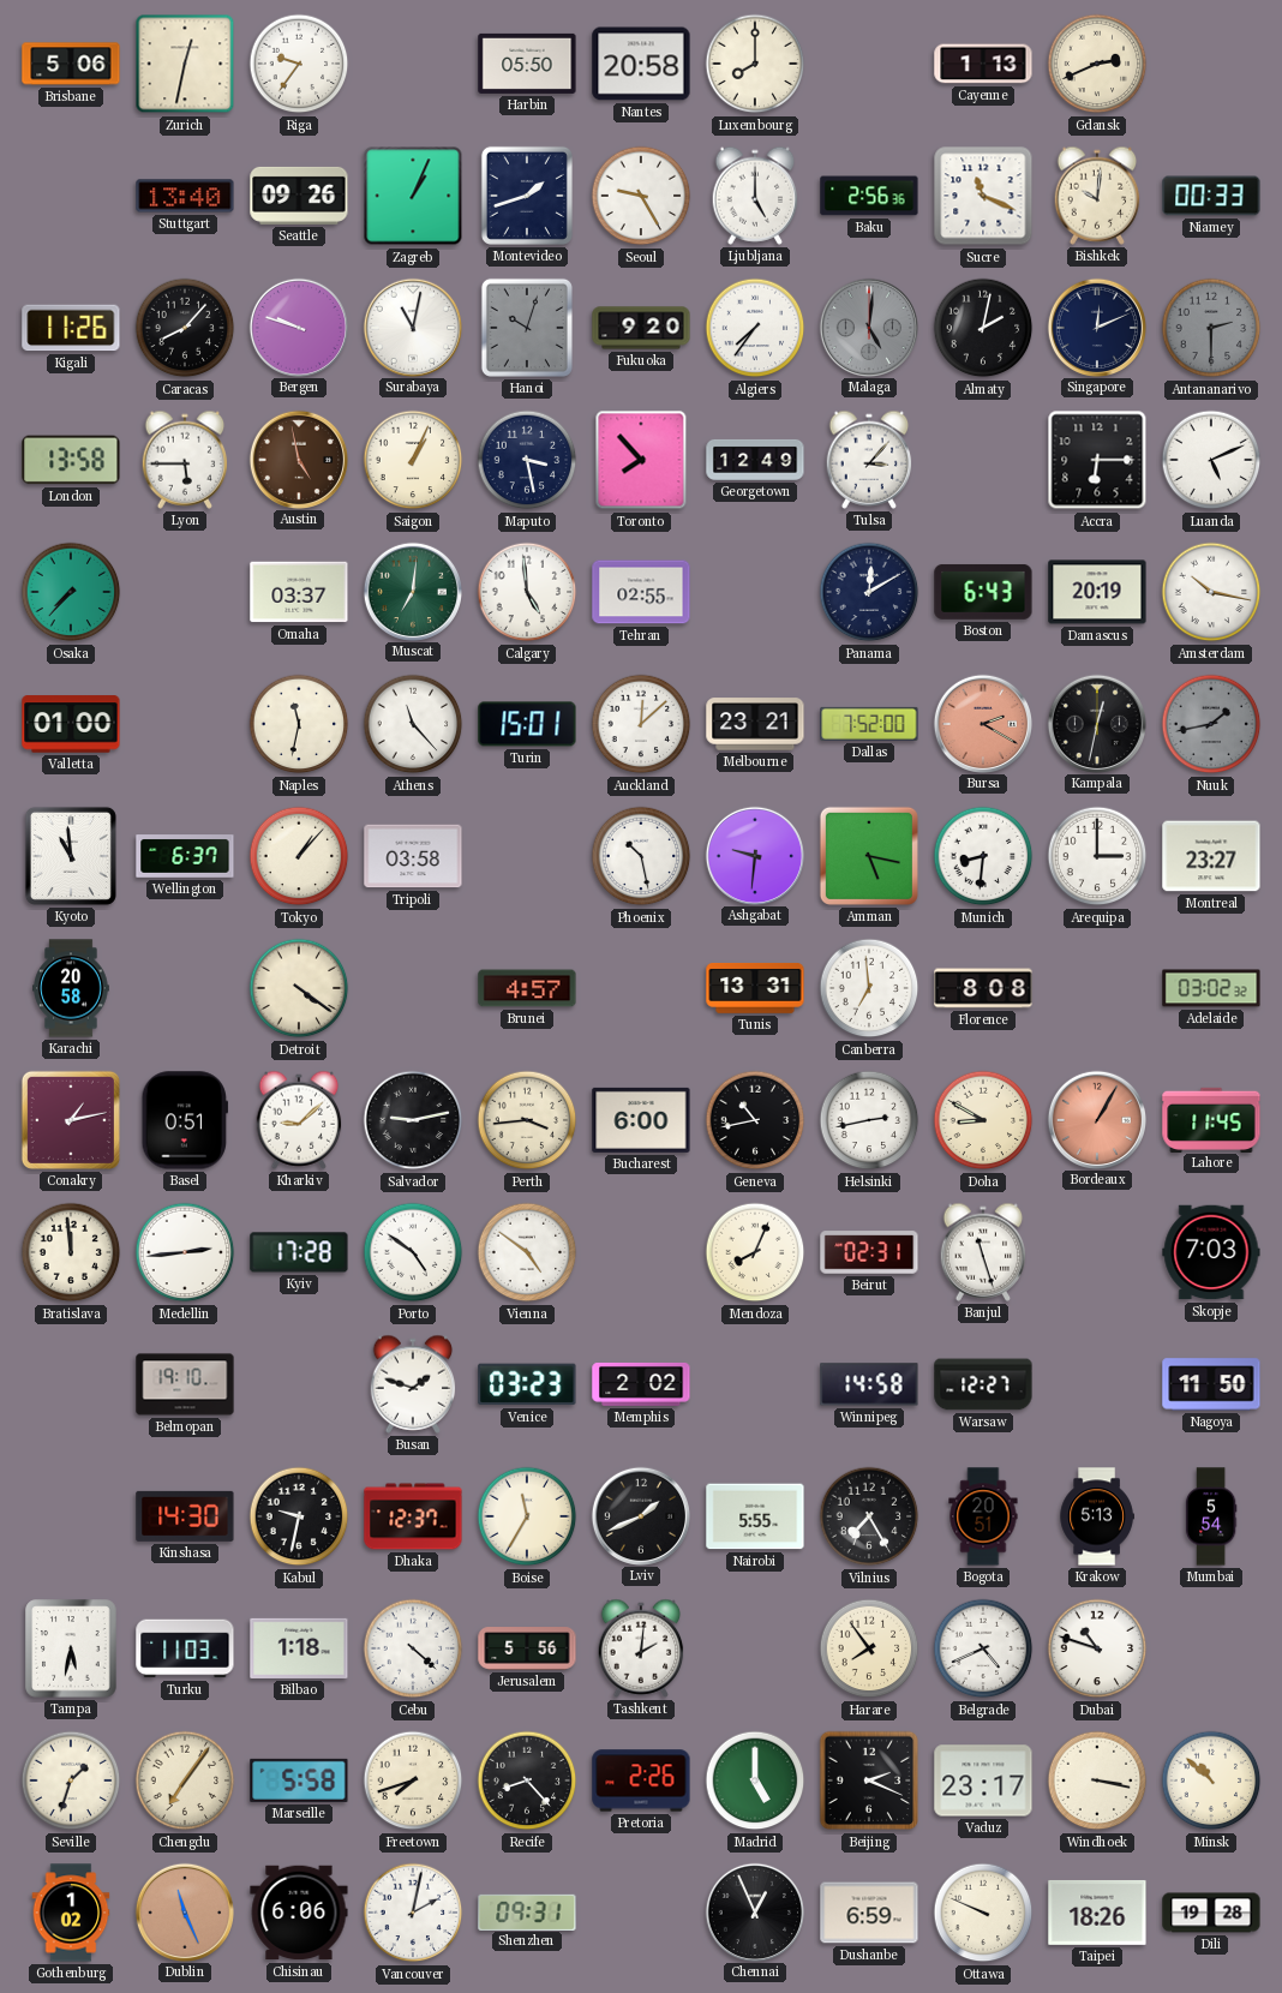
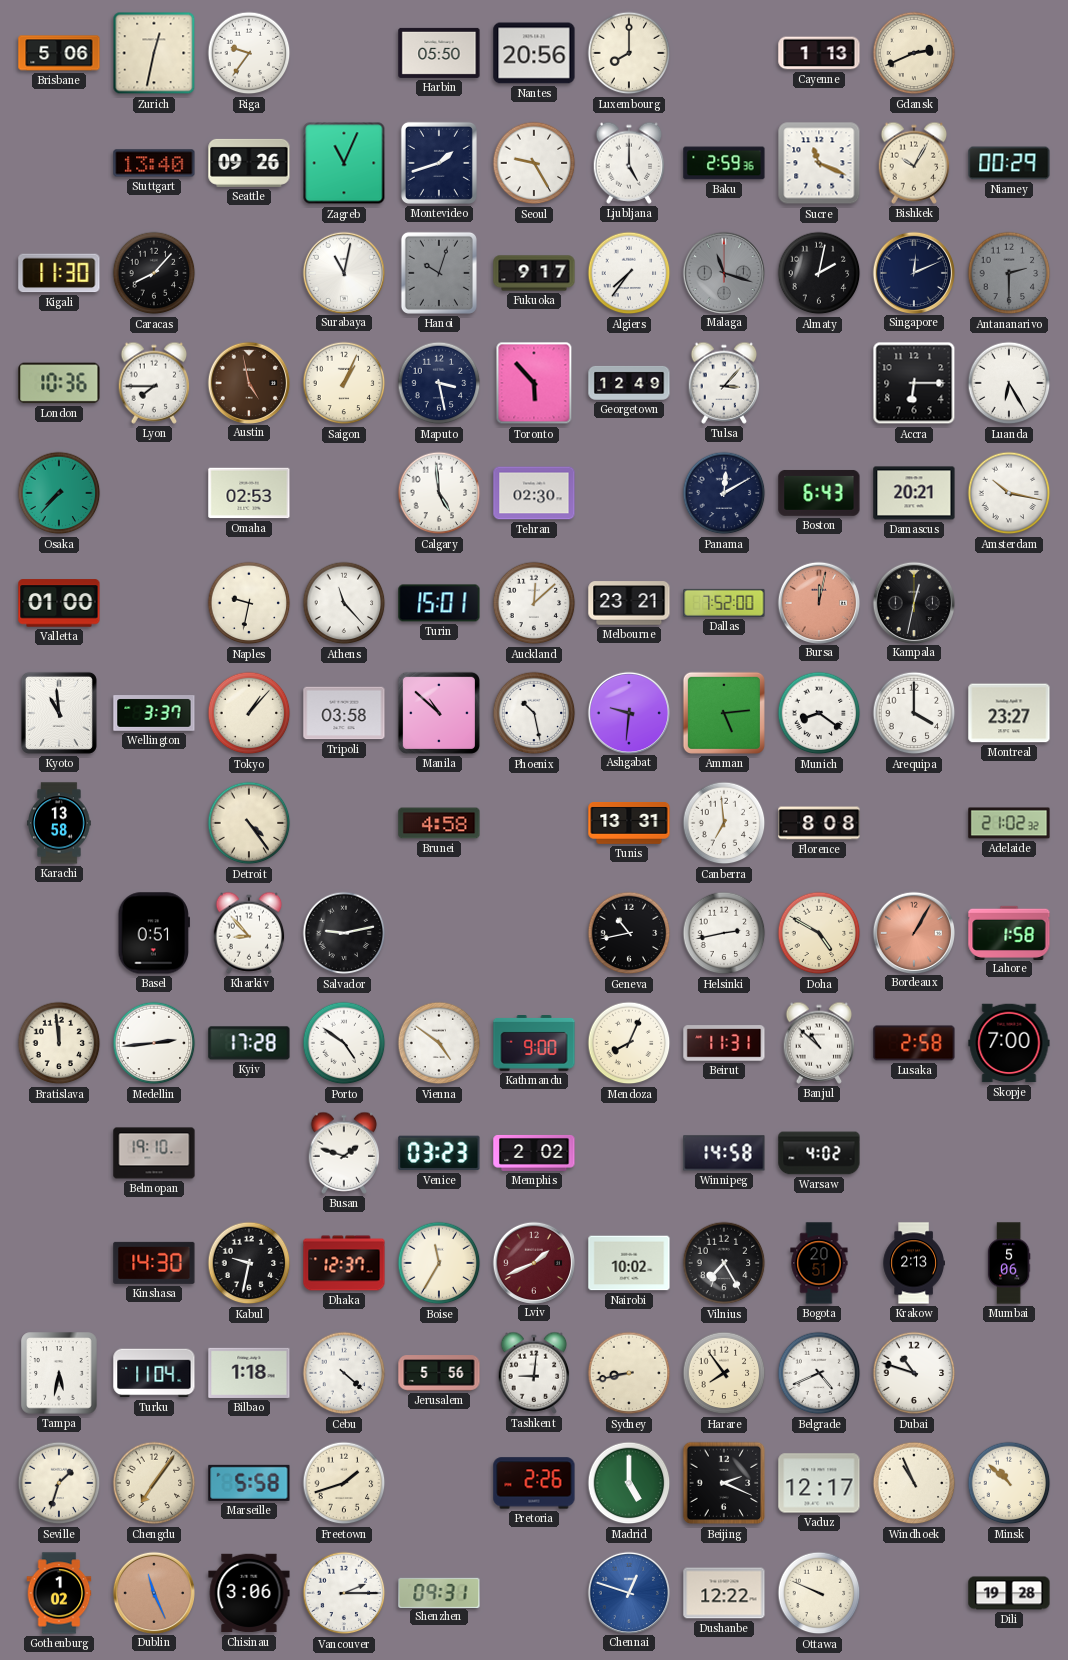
Nantes: 20:58 -> 20:56
Zagreb: 1:04 -> 11:04
Baku: 2:56 -> 2:59
Bishkek: 10:01 -> 10:05
Niamey: 00:33 -> 00:29
Kigali: 11:26 -> 11:30
Bergen: 9:48 -> none
Fukuoka: 9:20 -> 9:17
Malaga: 5:01 -> 11:18
London: 13:58 -> 10:36
Lyon: 5:45 -> 7:45
Toronto: 7:53 -> 5:53
Luanda: 5:11 -> 6:25
Omaha: 03:37 -> 02:53
Muscat: 7:01 -> none
Tehran: 02:55 -> 02:30
Damascus: 20:19 -> 20:21
Naples: 11:32 -> 9:32
Bursa: 2:20 -> 12:02
Nuuk: 1:43 -> none
Wellington: 6:37 -> 3:37
Manila: none -> 10:52
Amman: 5:17 -> 5:14
Munich: 8:31 -> 8:21
Arequipa: 3:00 -> 4:00
Karachi: 20:58 -> 13:58
Detroit: 4:21 -> 4:24
Brunei: 4:57 -> 4:58
Adelaide: 03:02 -> 21:02
Conakry: 1:13 -> none
Kharkiv: 9:08 -> 8:53
Perth: 3:44 -> none
Bucharest: 6:00 -> none
Doha: 8:50 -> 4:50
Lahore: 11:45 -> 1:58
Kathmandu: none -> 9:00
Beirut: 02:31 -> 11:31
Banjul: 11:27 -> 10:52
Lusaka: none -> 2:58
Skopje: 7:03 -> 7:00
Warsaw: 12:27 -> 4:02
Nagoya: 11:50 -> none
Lviv dial: black -> burgundy
Nairobi: 5:55 -> 10:02
Krakow: 5:13 -> 2:13
Mumbai: 5:54 -> 5:06
Turku: 11:03 -> 11:04
Tashkent: 2:01 -> 9:01
Sydney: none -> 8:43
Freetown: 7:42 -> 1:42
Recife: 8:23 -> none
Vaduz: 23:17 -> 12:17
Windhoek: 3:17 -> 10:56
Chisinau: 6:06 -> 3:06
Vancouver: 2:02 -> 2:15
Chennai: 12:56 -> 12:48
Chennai dial: black -> blue
Dushanbe: 6:59 -> 12:22
Taipei: 18:26 -> none
